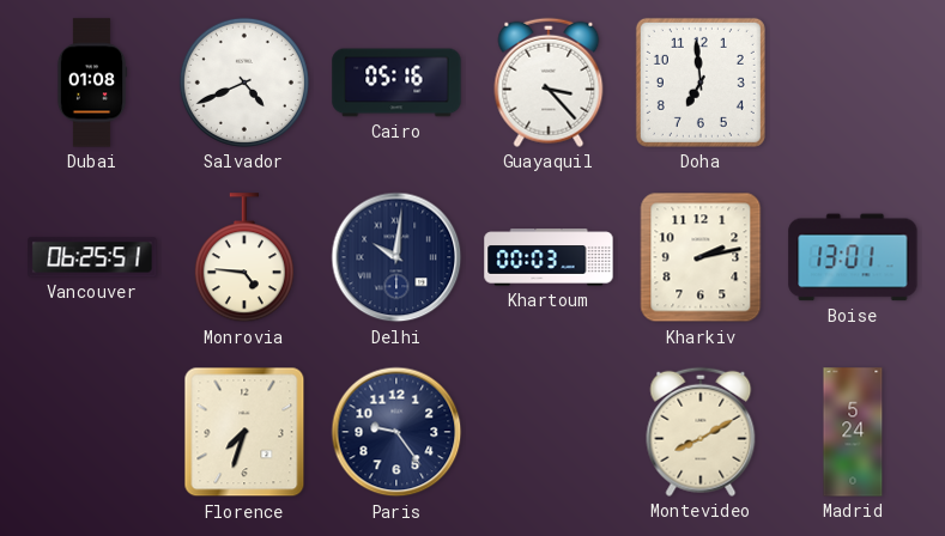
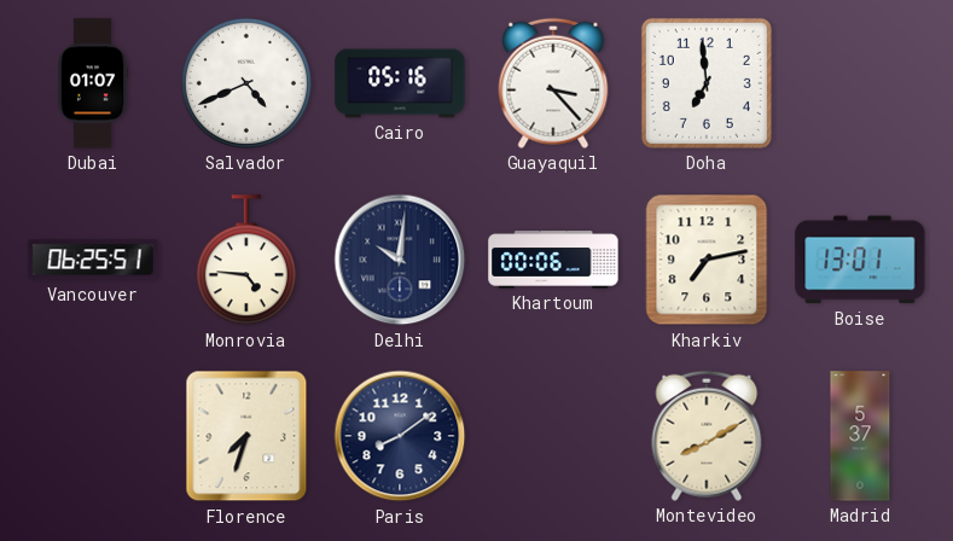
Dubai: 01:08 -> 01:07
Khartoum: 00:03 -> 00:06
Kharkiv: 2:13 -> 7:13
Paris: 9:24 -> 8:09
Madrid: 5:24 -> 5:37
